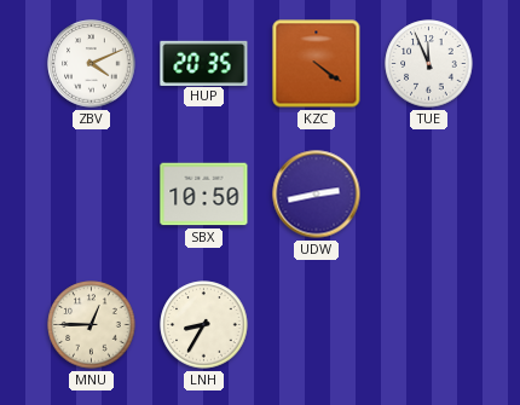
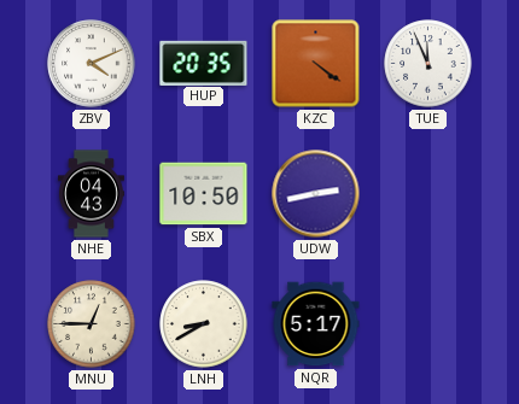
NHE: none -> 04:43
LNH: 8:35 -> 8:40
NQR: none -> 5:17
